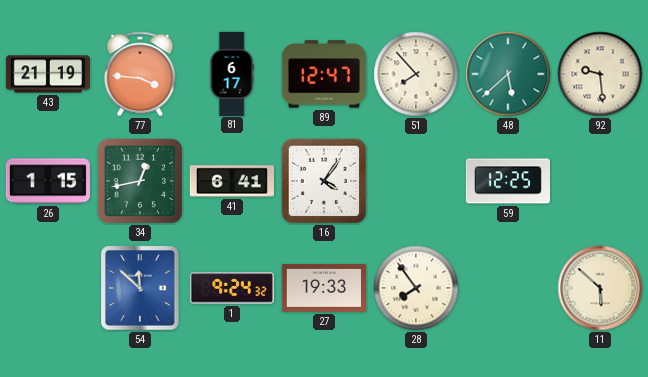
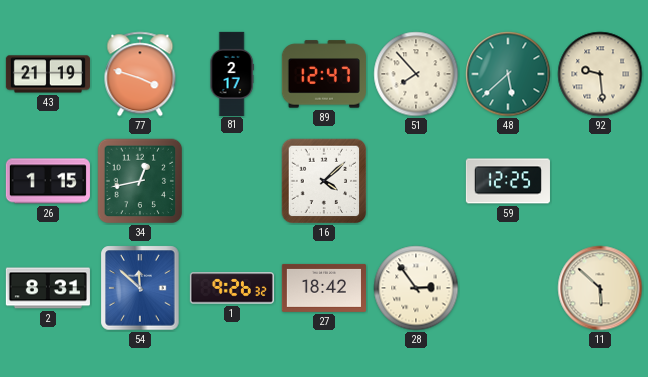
77: 3:46 -> 3:48
81: 6:17 -> 2:17
41: 6:41 -> none
16: 4:06 -> 4:08
2: none -> 8:31
1: 9:24 -> 9:26
27: 19:33 -> 18:42
28: 7:54 -> 2:54
